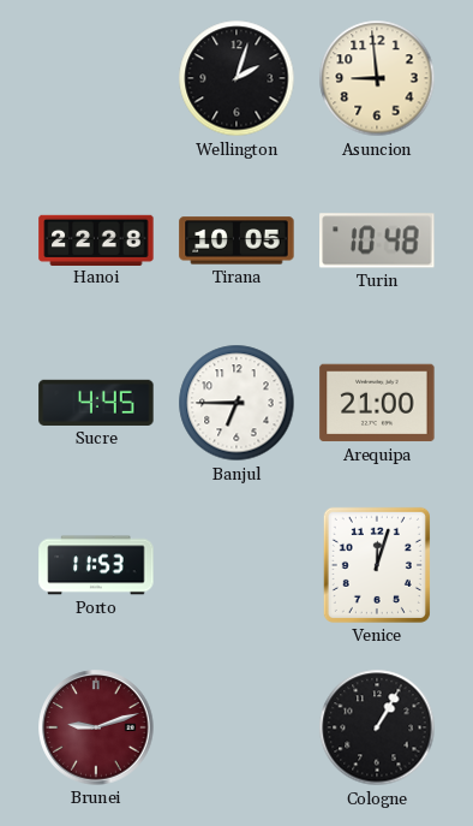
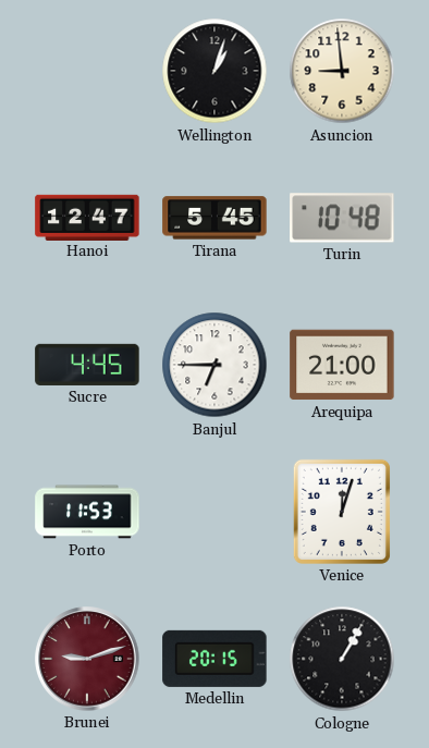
Wellington: 2:03 -> 1:03
Hanoi: 22:28 -> 12:47
Tirana: 10:05 -> 5:45
Medellin: none -> 20:15
